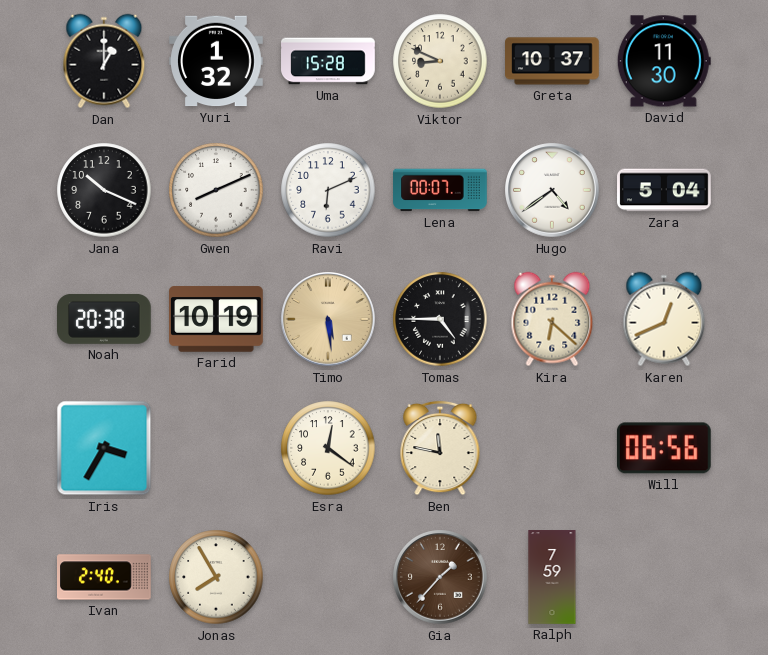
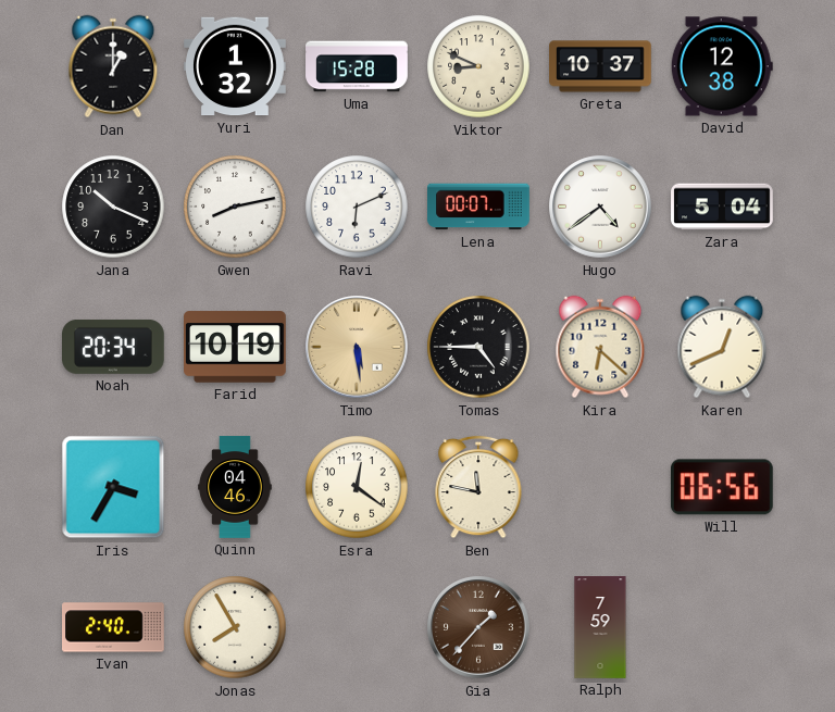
David: 11:30 -> 12:38
Gwen: 8:11 -> 8:13
Noah: 20:38 -> 20:34
Quinn: none -> 04:46
